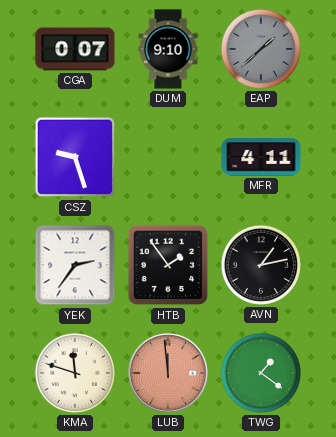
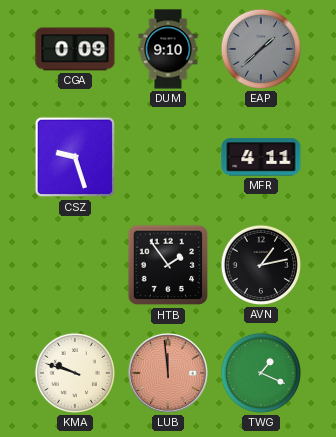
CGA: 0:07 -> 0:09
YEK: 2:36 -> none
KMA: 11:48 -> 9:48
TWG: 1:21 -> 1:19
